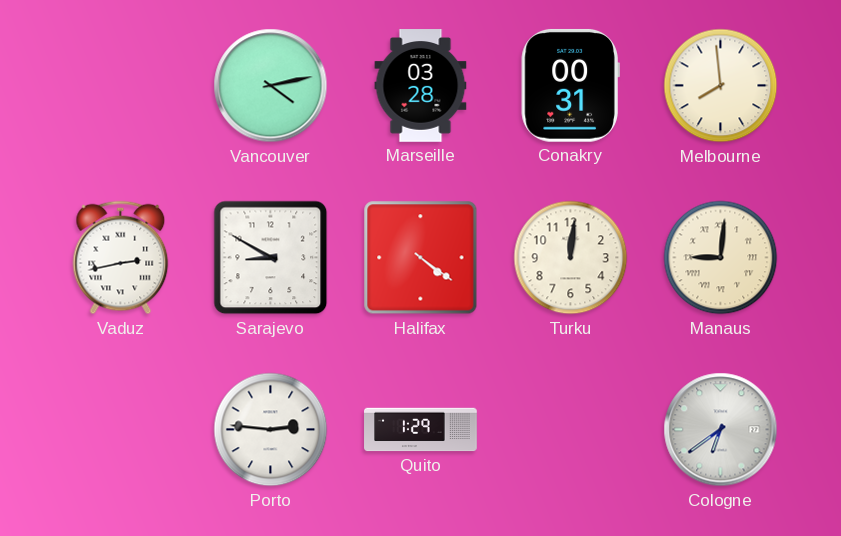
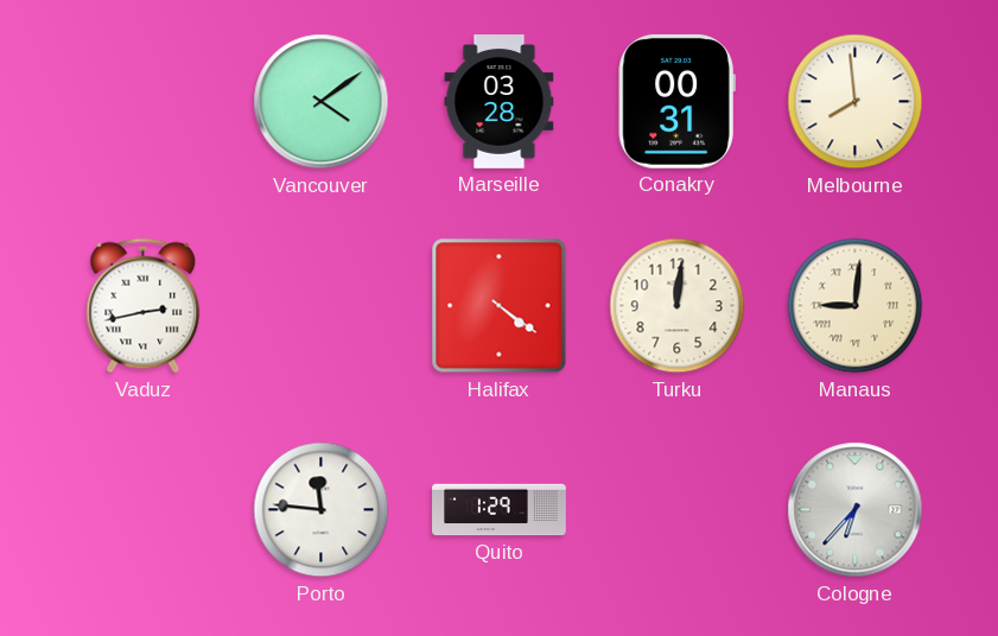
Vancouver: 4:13 -> 4:09
Sarajevo: 8:50 -> none
Porto: 2:46 -> 11:46
Cologne: 6:39 -> 6:37
